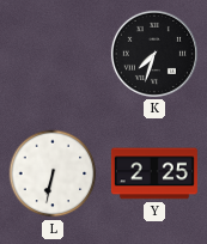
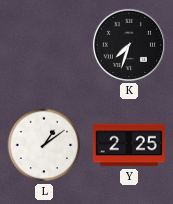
L: 6:32 -> 1:09
